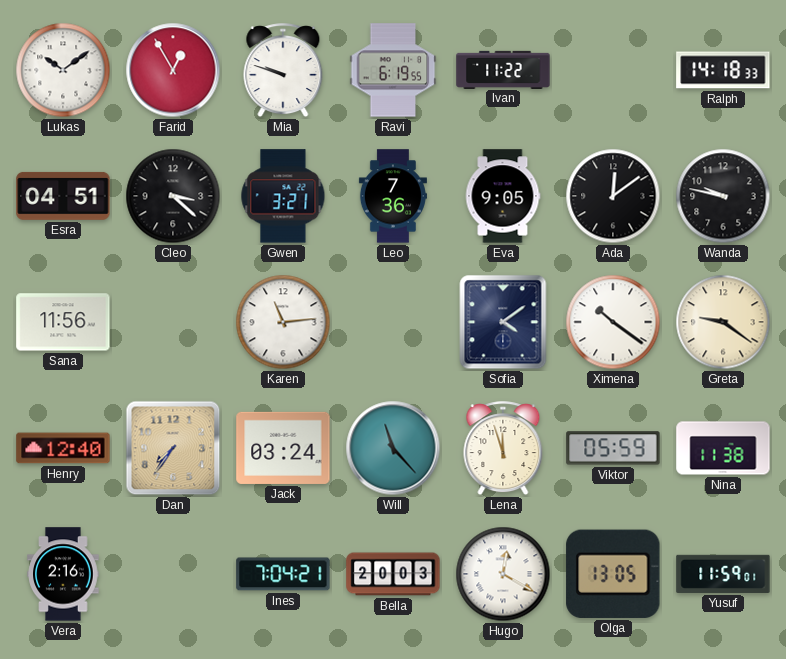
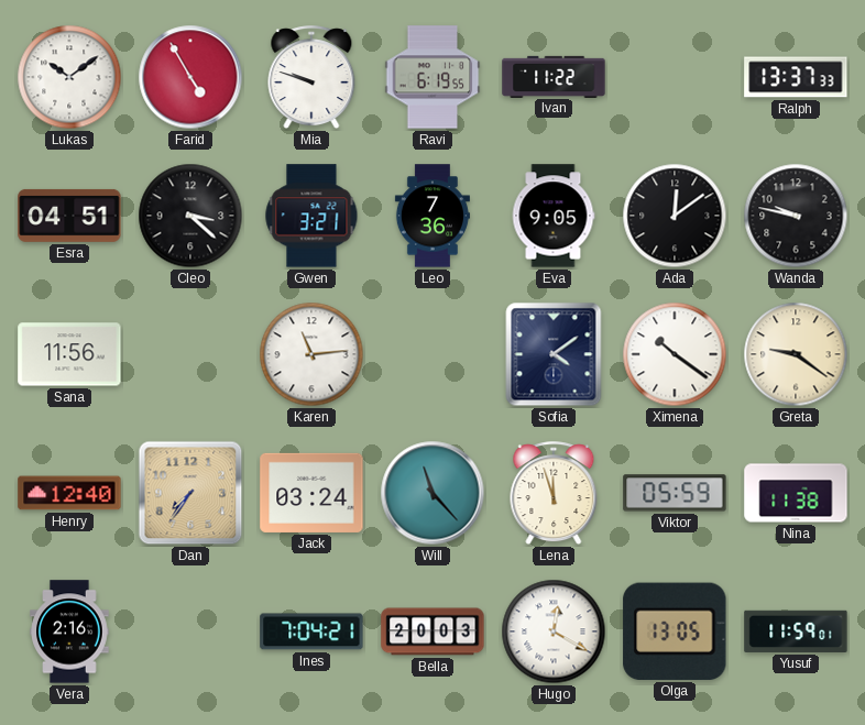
Farid: 12:55 -> 4:55
Ralph: 14:18 -> 13:37
